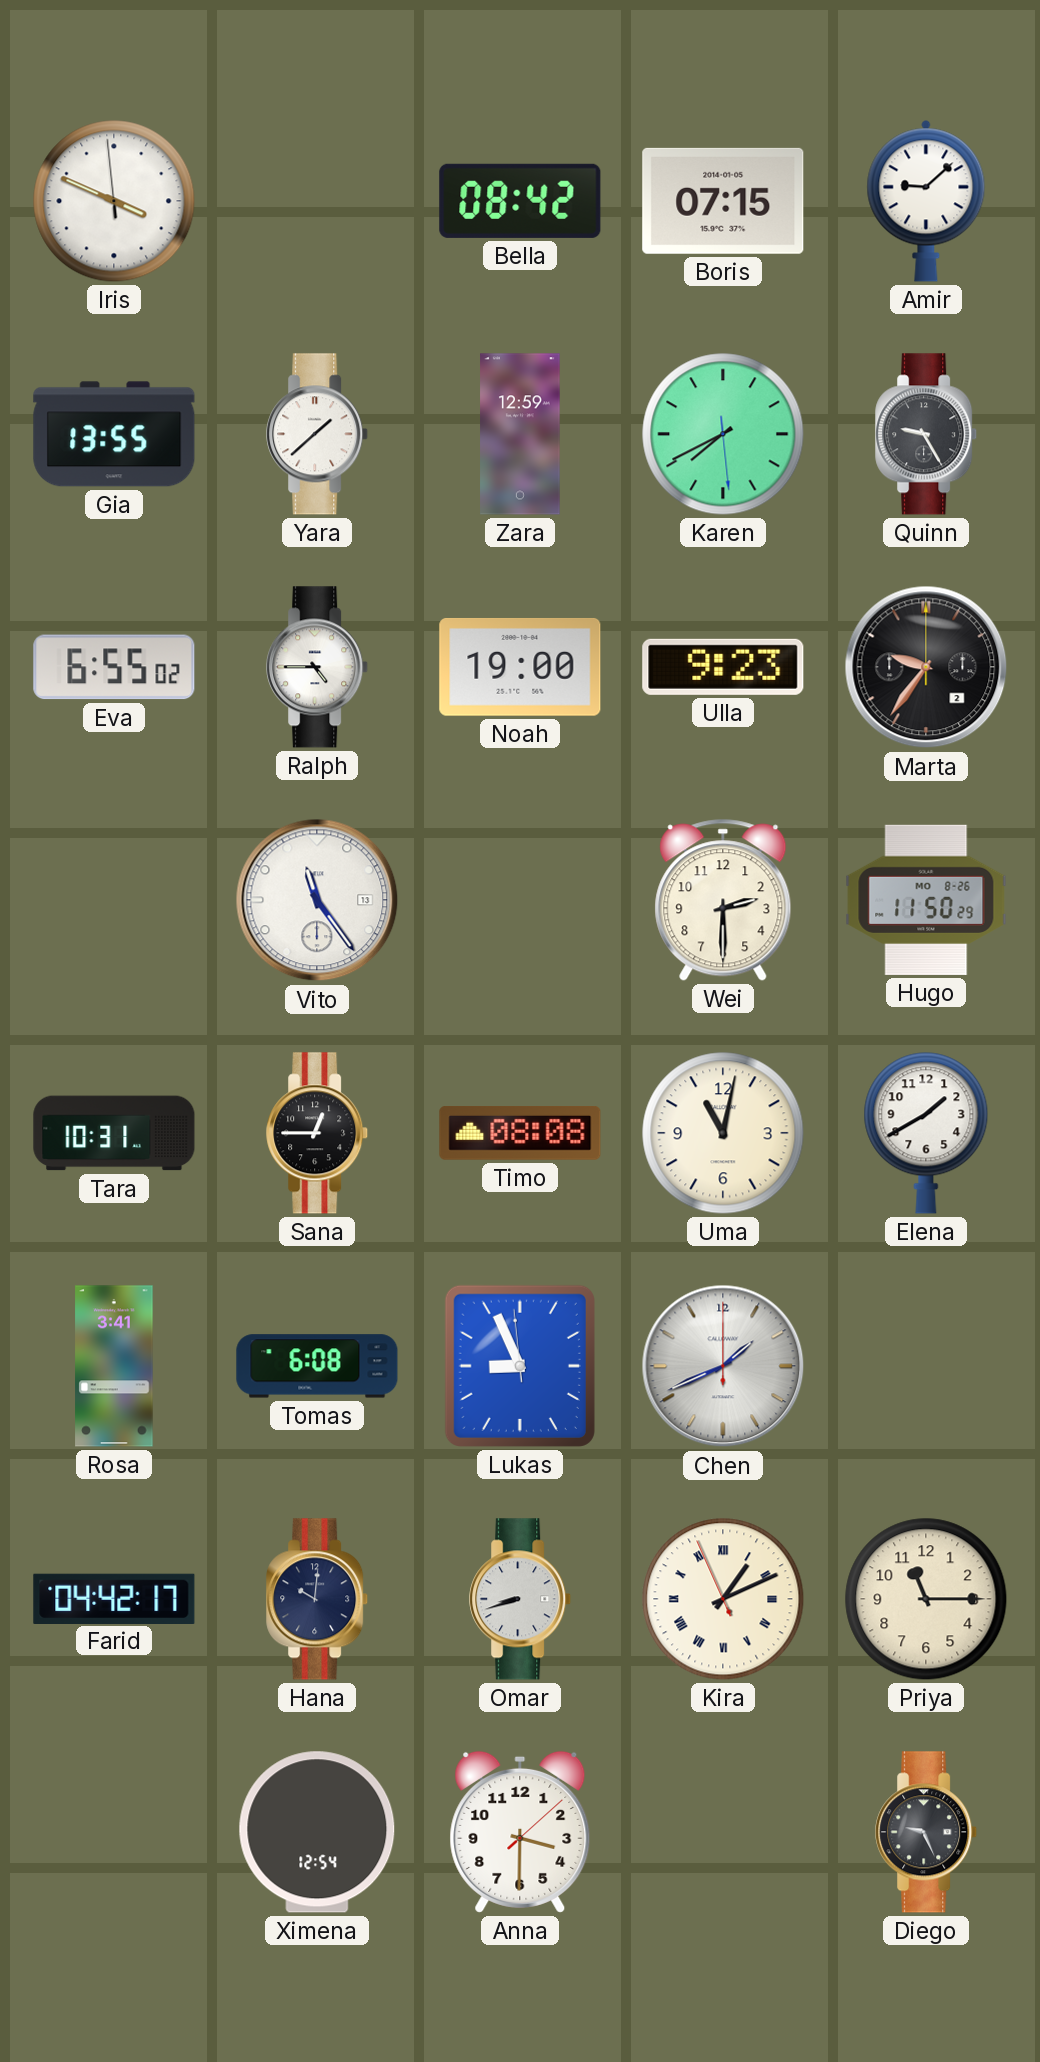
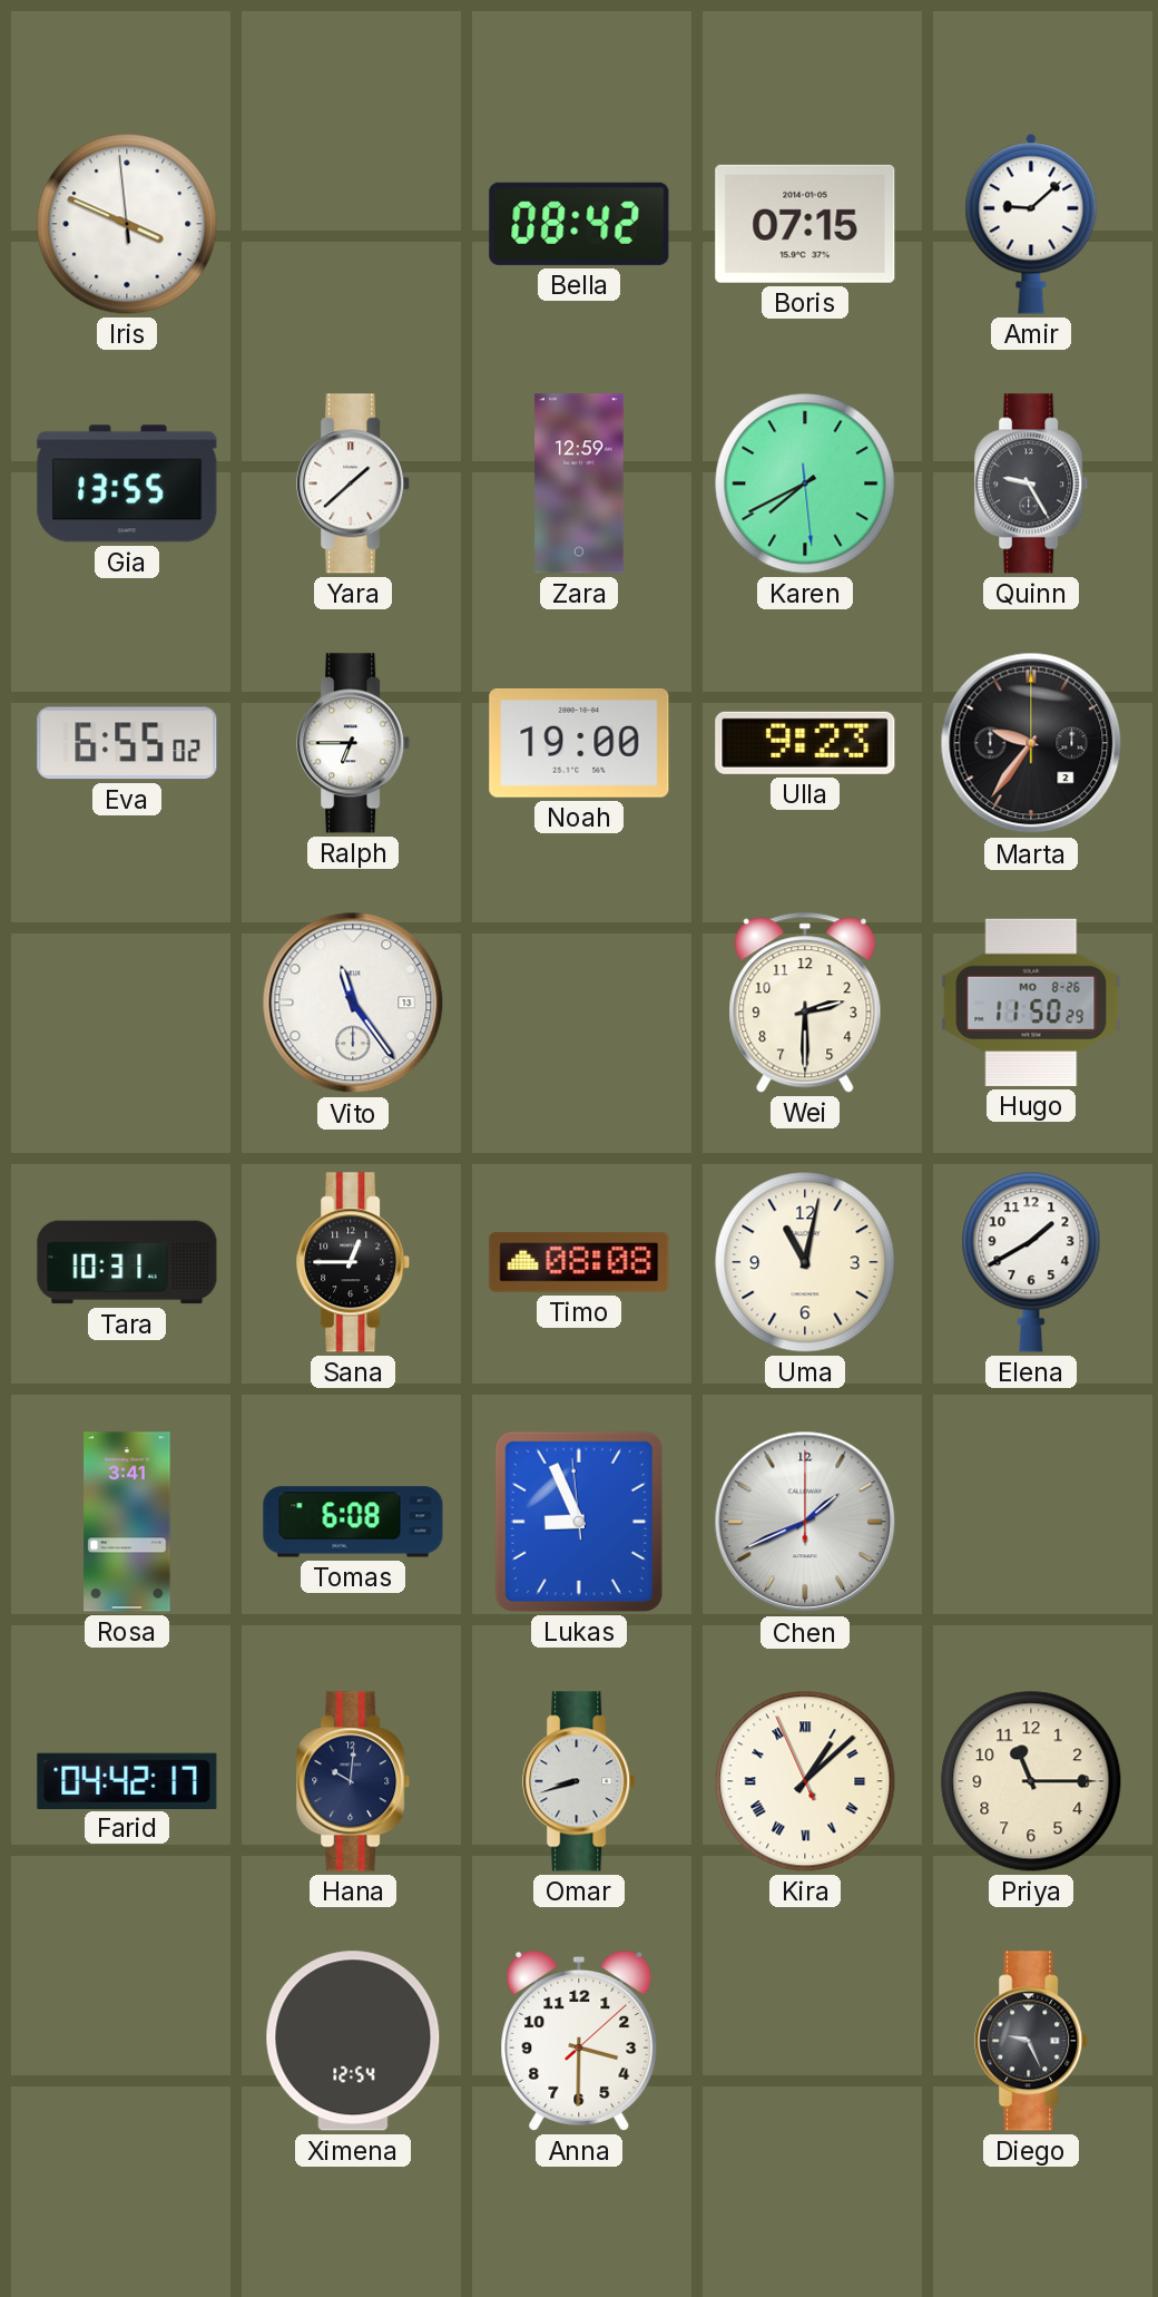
Ralph: 4:45 -> 6:45
Kira: 1:10 -> 1:07
